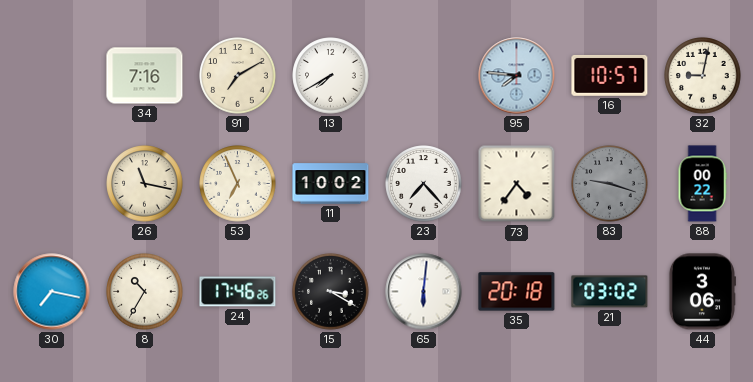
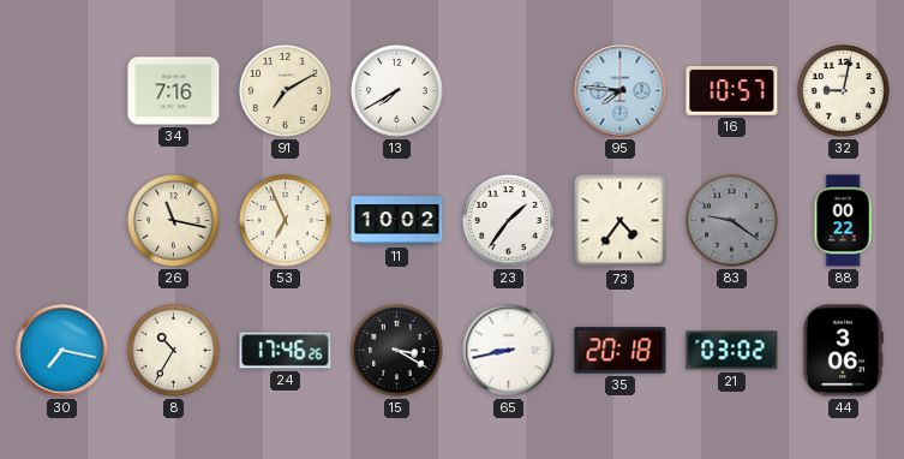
23: 7:23 -> 1:36
83: 9:18 -> 9:21
65: 6:01 -> 8:43
